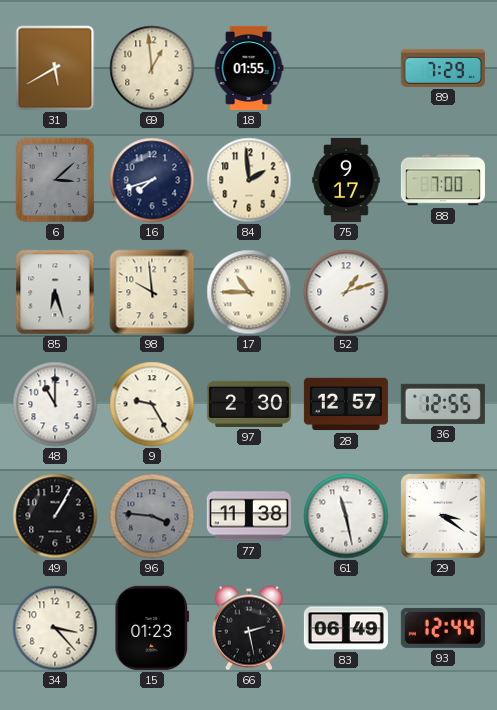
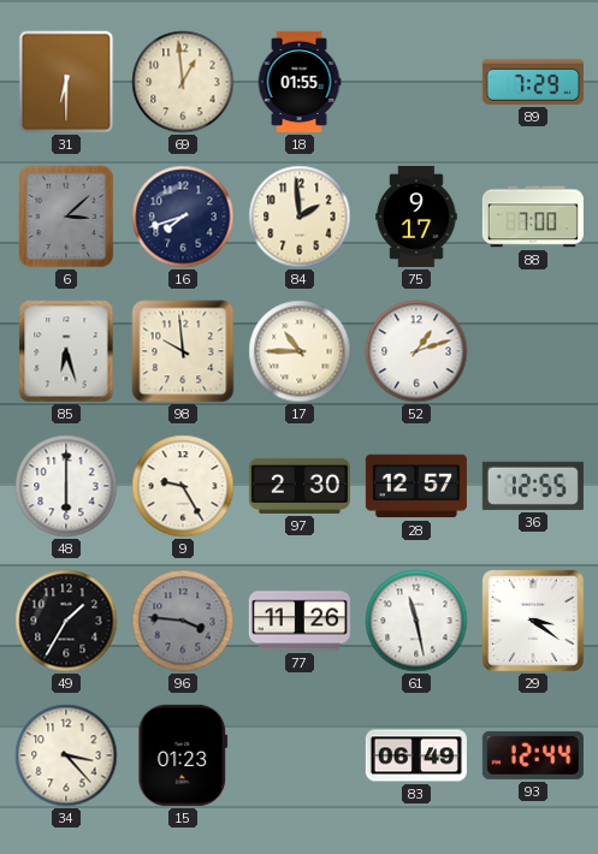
31: 5:40 -> 6:30
48: 11:00 -> 6:00
49: 1:05 -> 1:35
77: 11:38 -> 11:26
66: 2:28 -> none
